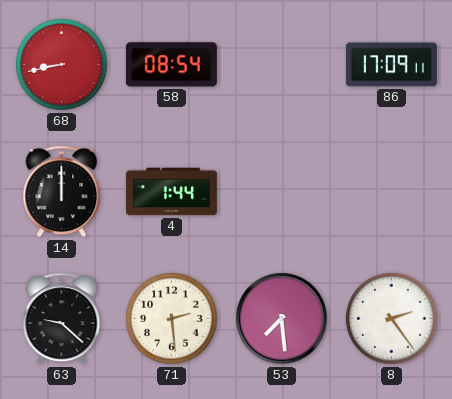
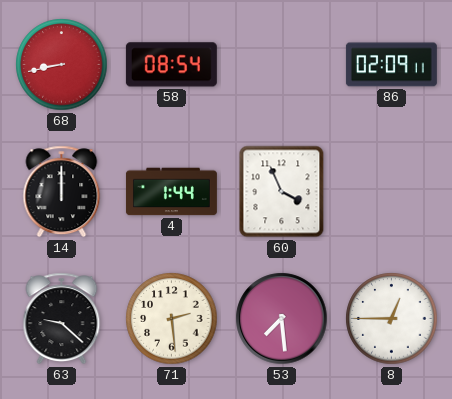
86: 17:09 -> 02:09
60: none -> 3:56
8: 2:24 -> 12:45
